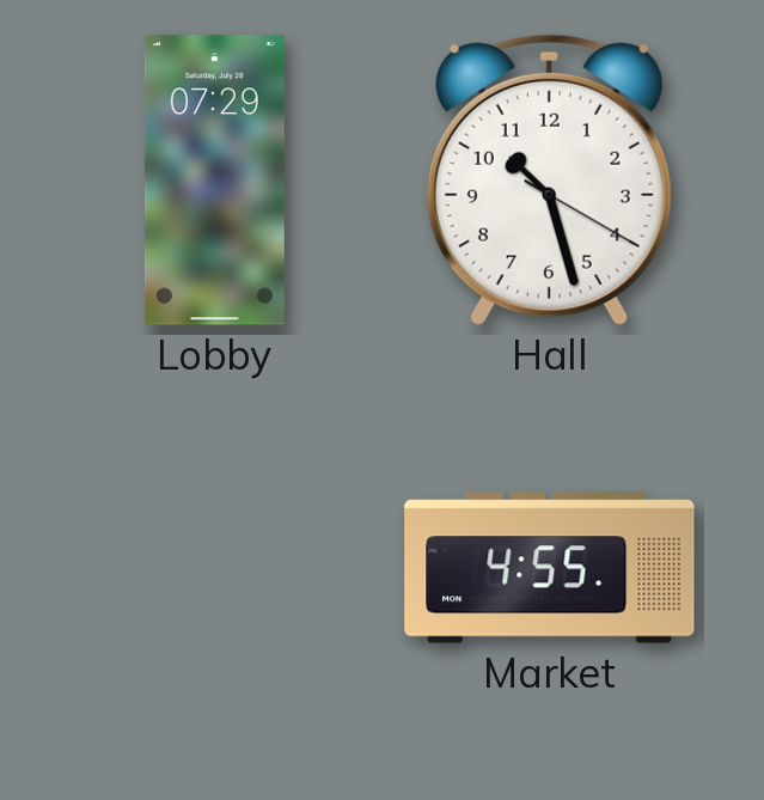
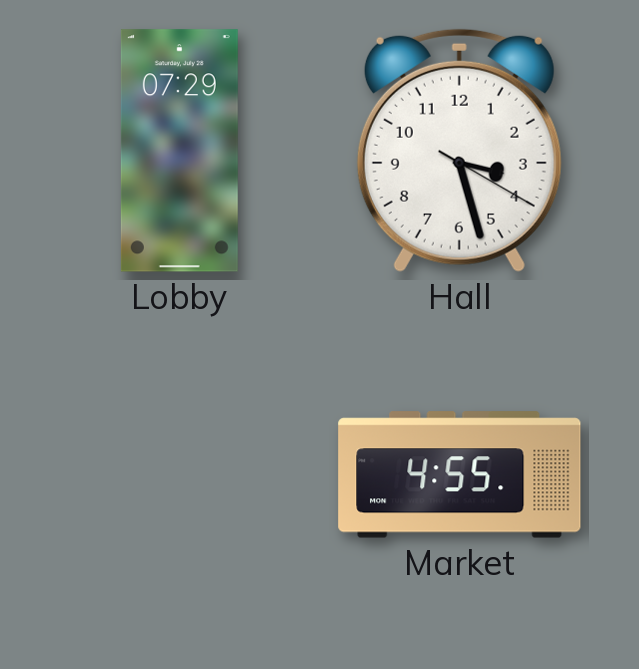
Hall: 10:27 -> 3:27
